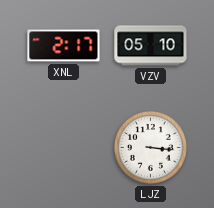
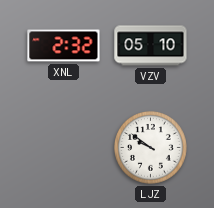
XNL: 2:17 -> 2:32
LJZ: 3:16 -> 9:51
